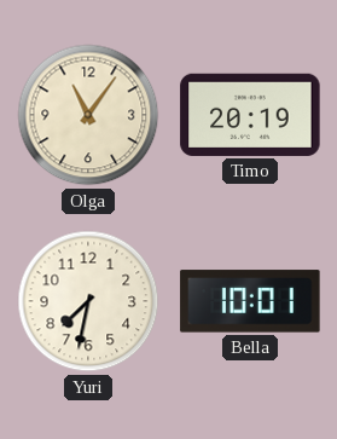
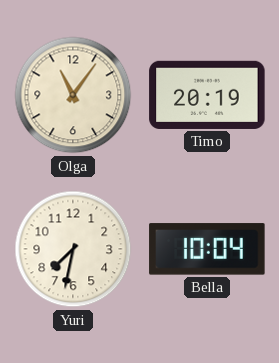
Bella: 10:01 -> 10:04
